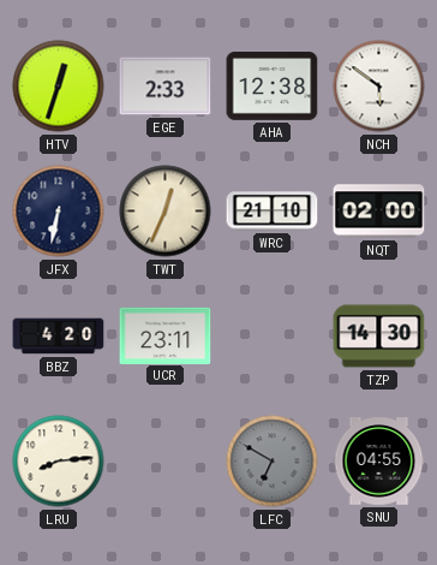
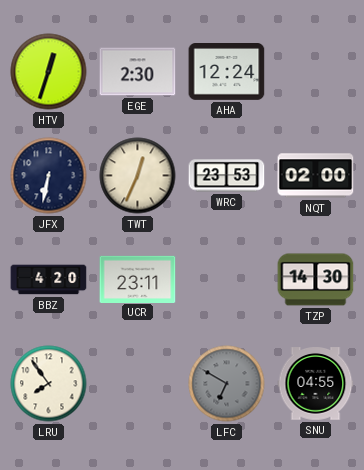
EGE: 2:33 -> 2:30
AHA: 12:38 -> 12:24
NCH: 5:51 -> none
WRC: 21:10 -> 23:53
LRU: 8:14 -> 7:54
